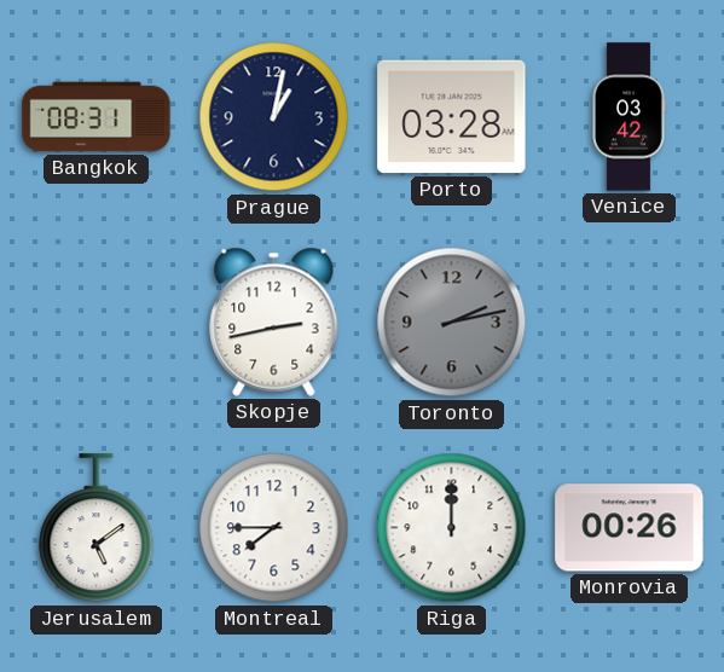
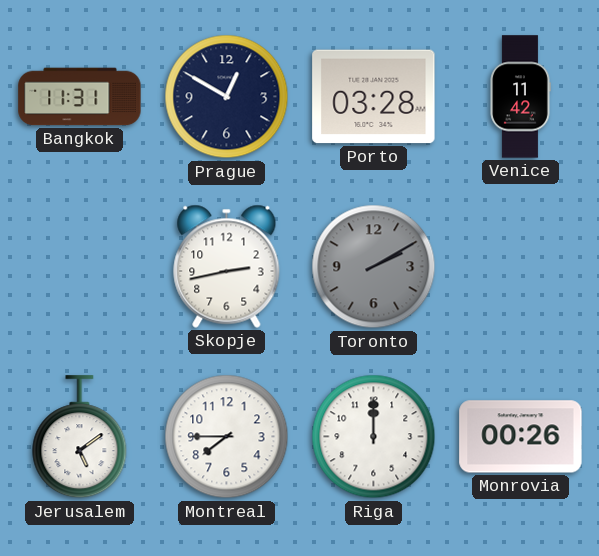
Bangkok: 08:31 -> 11:31
Prague: 1:02 -> 12:50
Venice: 03:42 -> 11:42
Toronto: 2:13 -> 2:10
